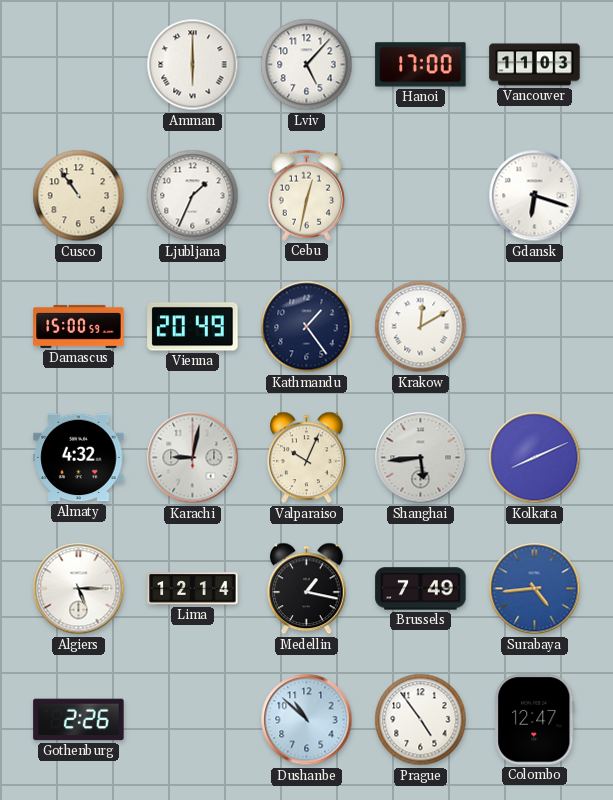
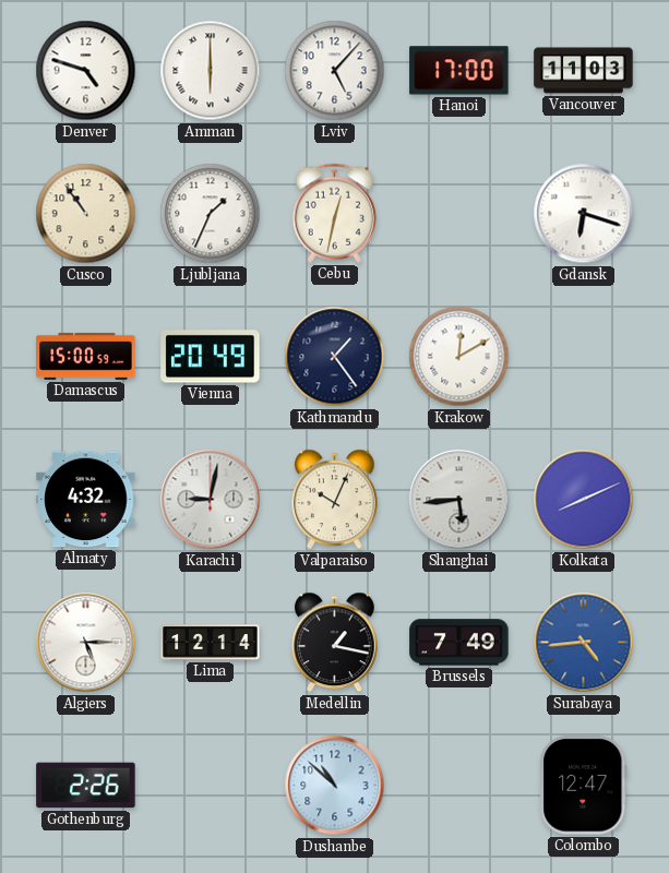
Denver: none -> 4:48
Prague: 4:54 -> none
